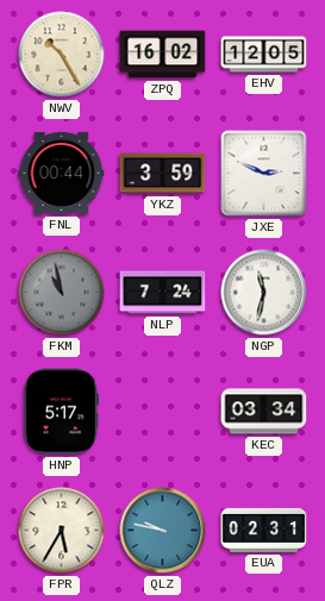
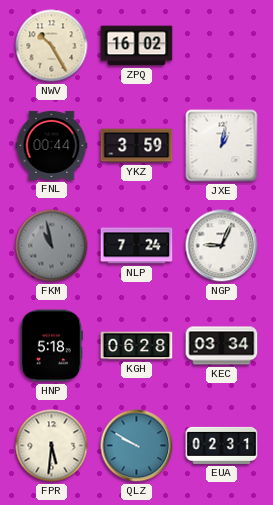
EHV: 12:05 -> none
JXE: 2:49 -> 1:02
NGP: 11:32 -> 9:04
HNP: 5:17 -> 5:18
KGH: none -> 06:28
FPR: 5:35 -> 5:31
QLZ: 9:47 -> 9:50
